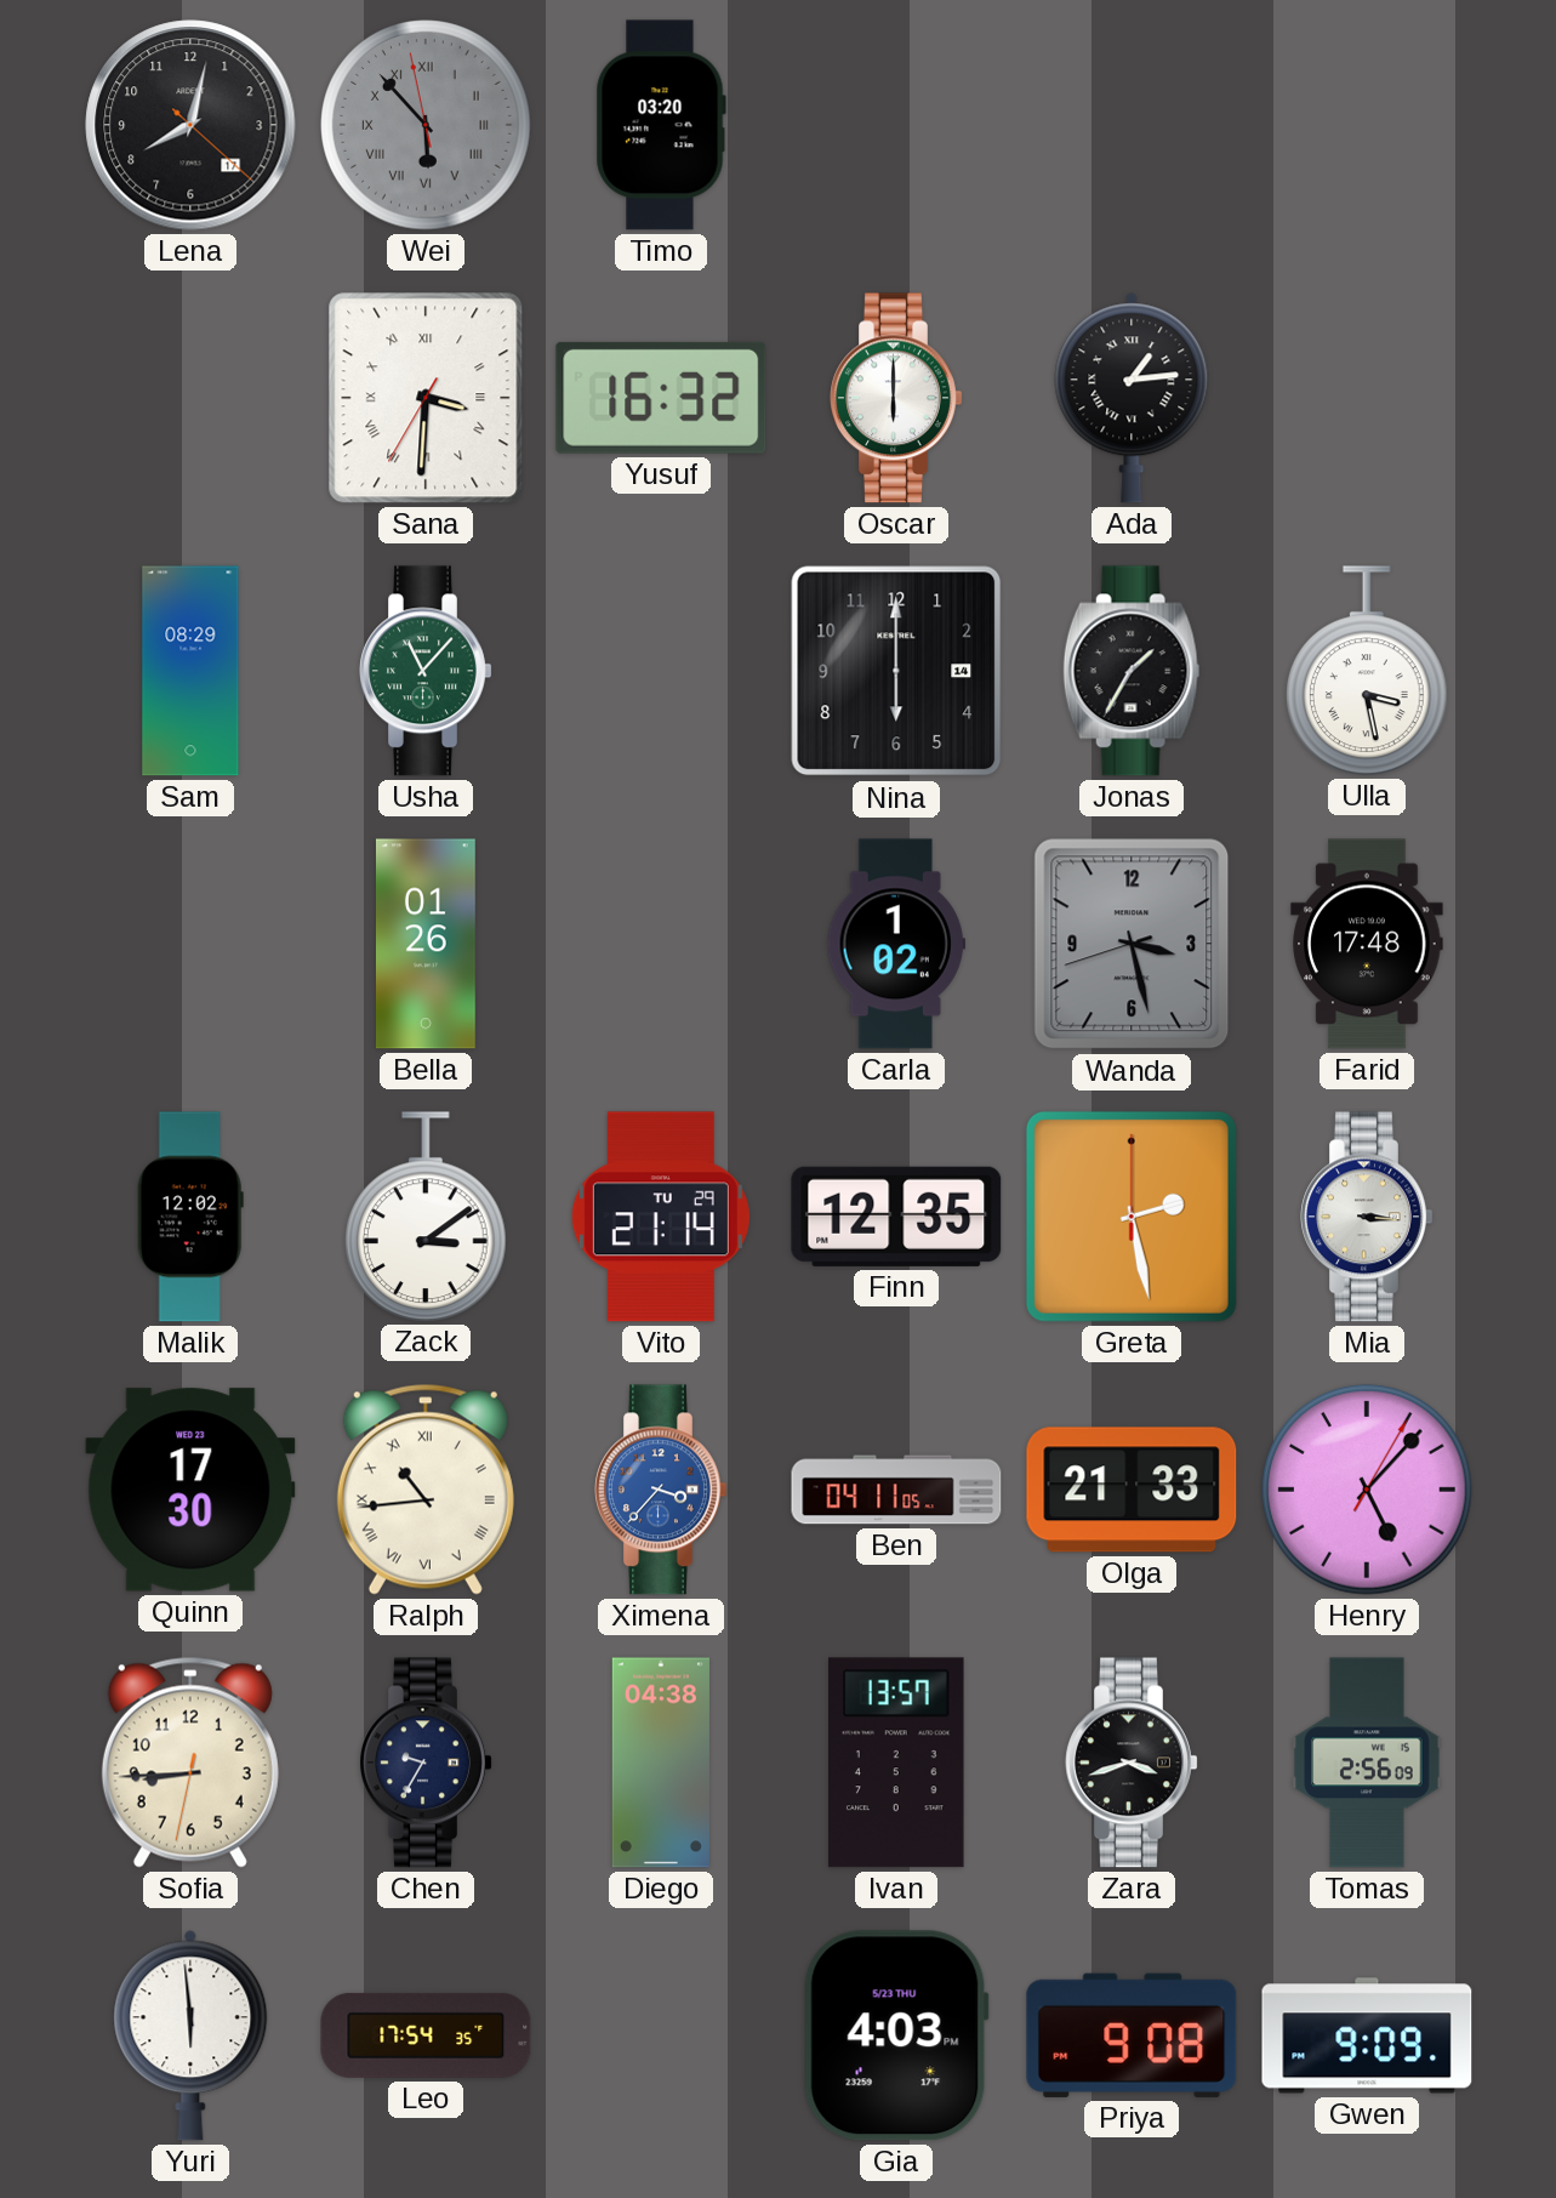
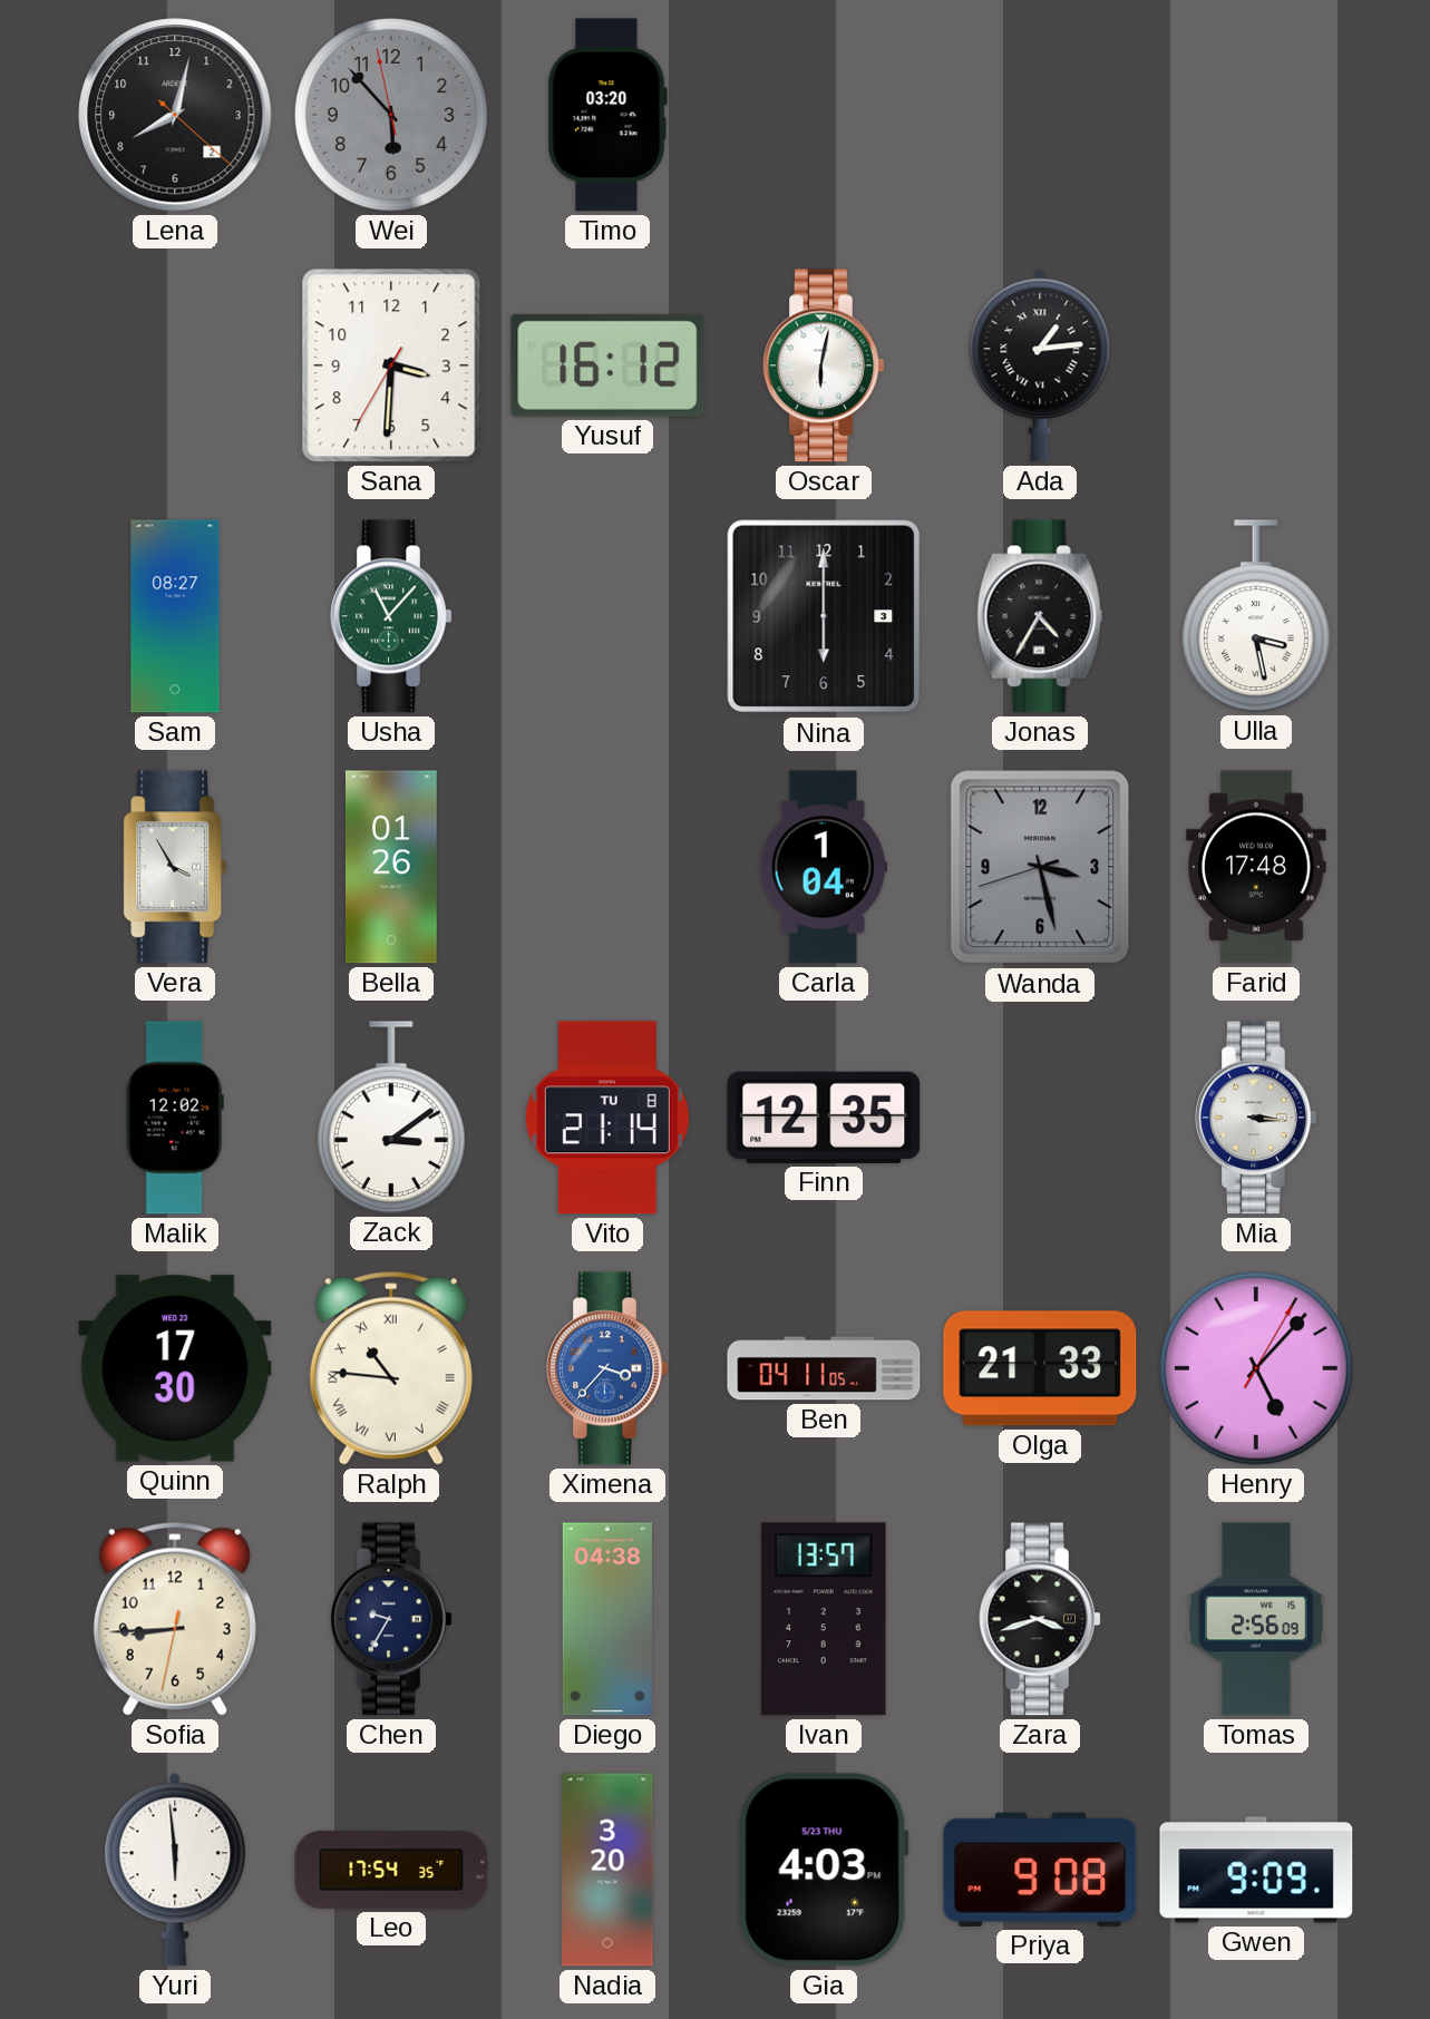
Lena date: 17 -> 2
Wei numerals: Roman -> Arabic
Sana numerals: Roman -> Arabic
Yusuf: 16:32 -> 16:12
Oscar: 6:00 -> 6:02
Sam: 08:29 -> 08:27
Nina date: 14 -> 3
Jonas: 1:35 -> 4:35
Vera: none -> 3:55
Carla: 1:02 -> 1:04
Vito date: TU 29 -> TU 8
Greta: 2:28 -> none
Ralph: 10:44 -> 10:46
Nadia: none -> 3:20
